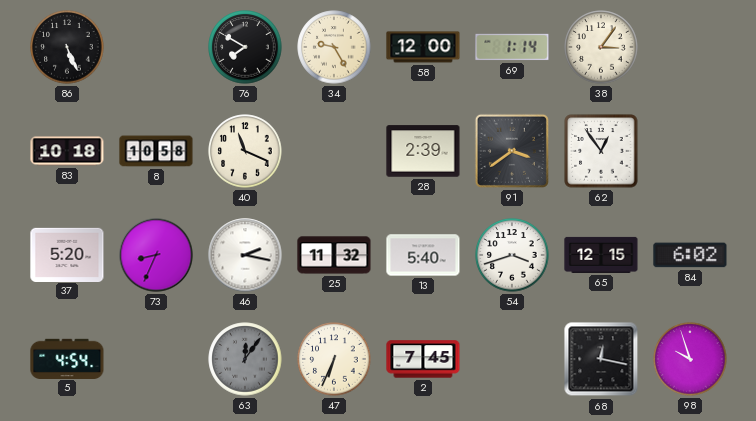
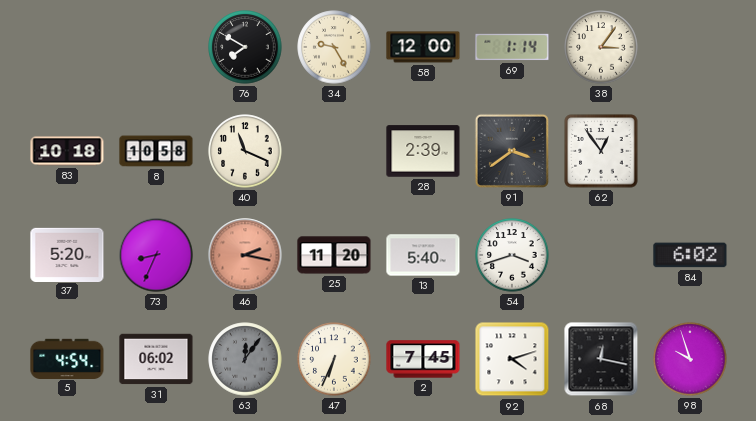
86: 5:26 -> none
46 dial: white -> salmon
25: 11:32 -> 11:20
65: 12:15 -> none
31: none -> 06:02
92: none -> 4:12
